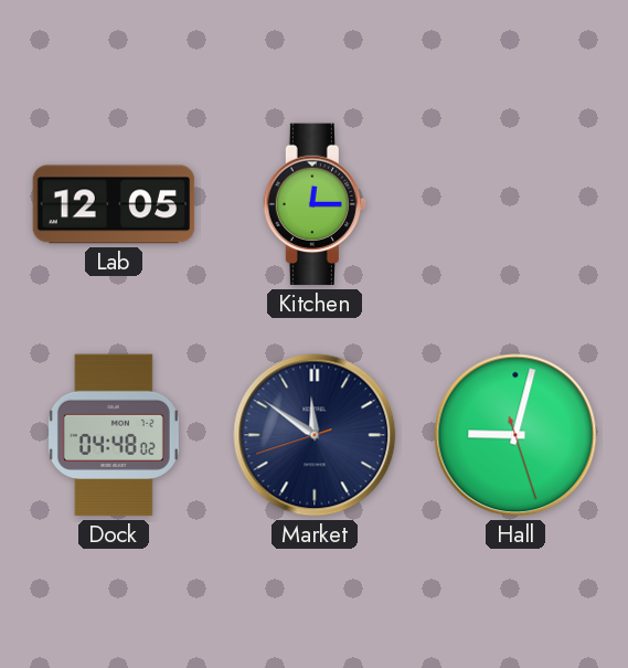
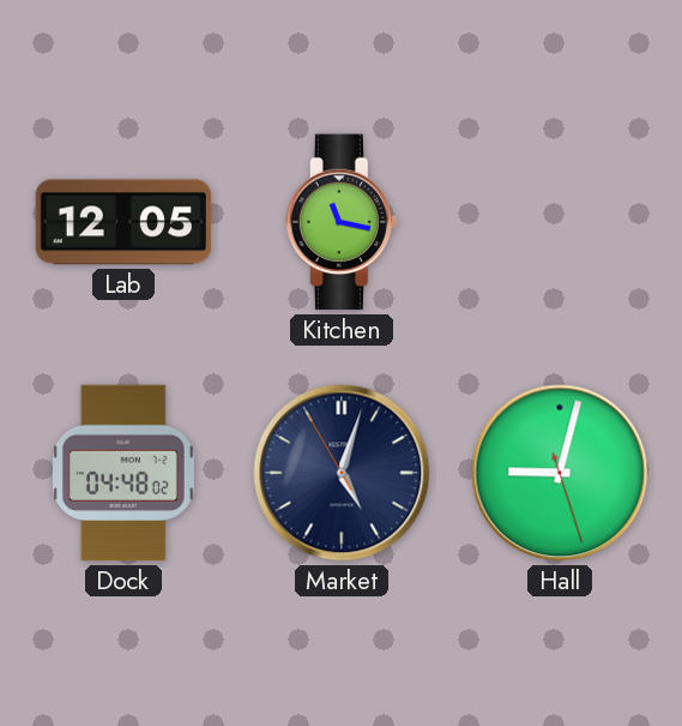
Kitchen: 12:15 -> 11:17
Market: 11:50 -> 5:02
